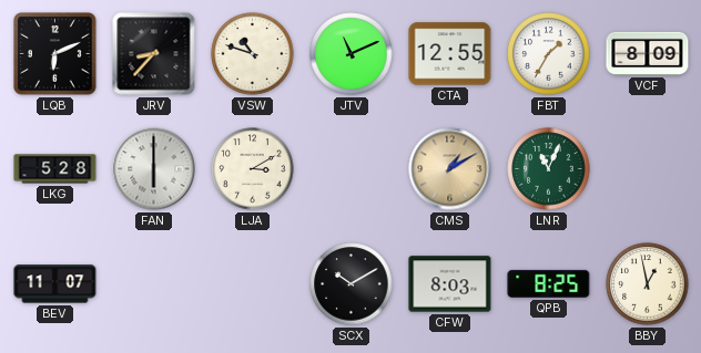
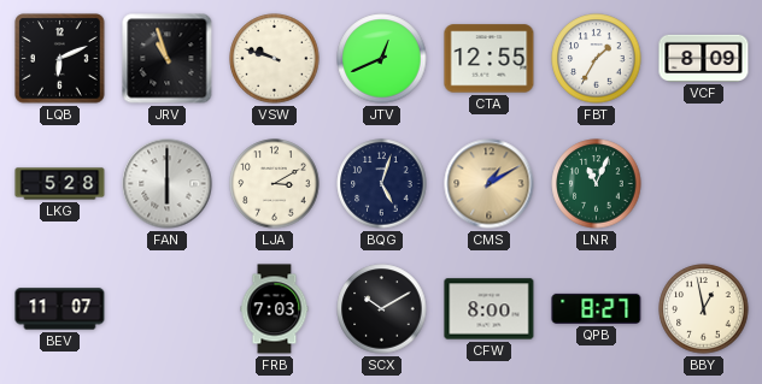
JRV: 8:37 -> 10:57
VSW: 10:48 -> 9:48
JTV: 11:11 -> 12:41
BQG: none -> 5:03
FRB: none -> 7:03
CFW: 8:03 -> 8:00
QPB: 8:25 -> 8:27
